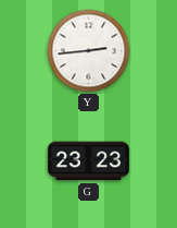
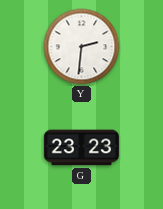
Y: 2:44 -> 2:31
